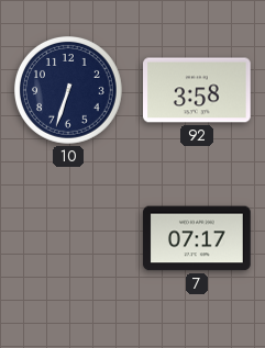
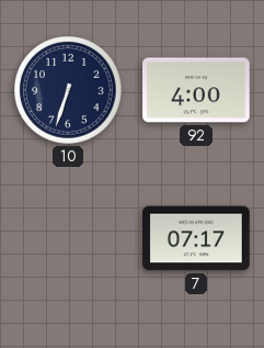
92: 3:58 -> 4:00
